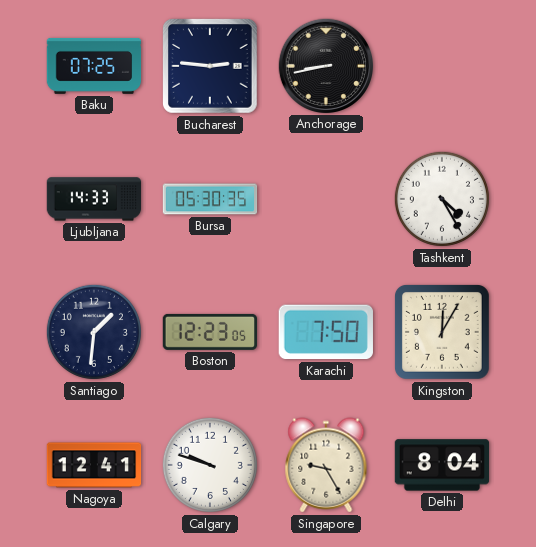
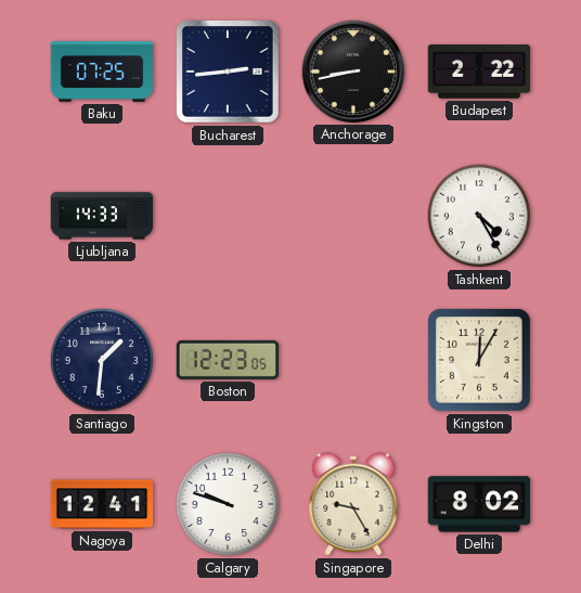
Bucharest: 2:46 -> 2:44
Budapest: none -> 2:22
Bursa: 05:30 -> none
Karachi: 7:50 -> none
Delhi: 8:04 -> 8:02
